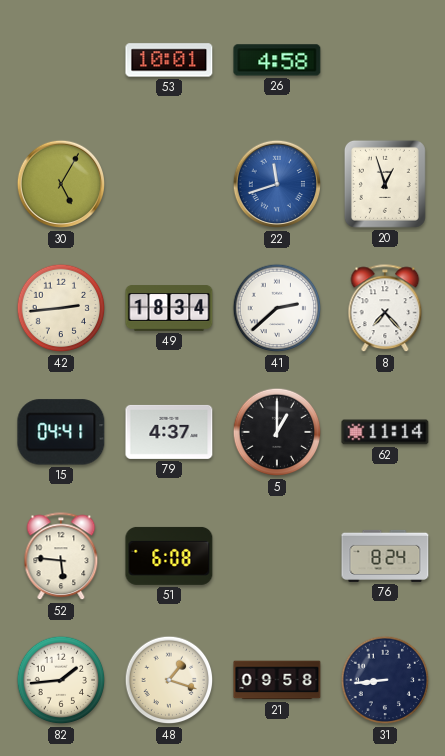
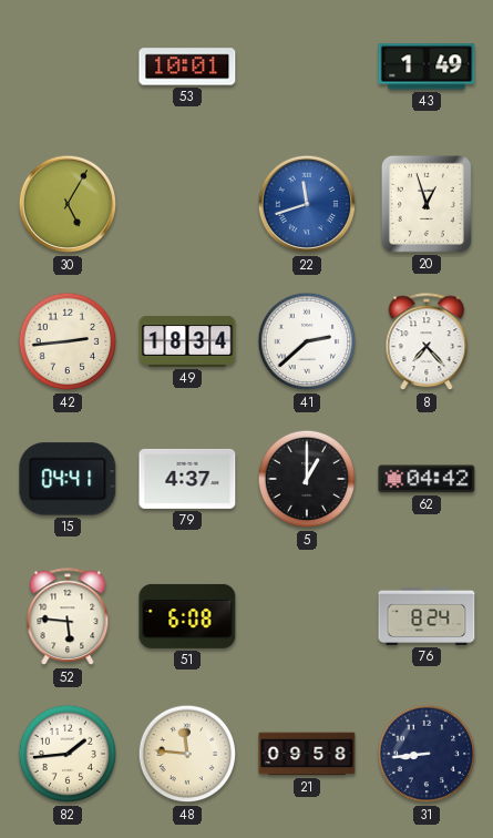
26: 4:58 -> none
43: none -> 1:49
62: 11:14 -> 04:42
48: 1:18 -> 11:46
